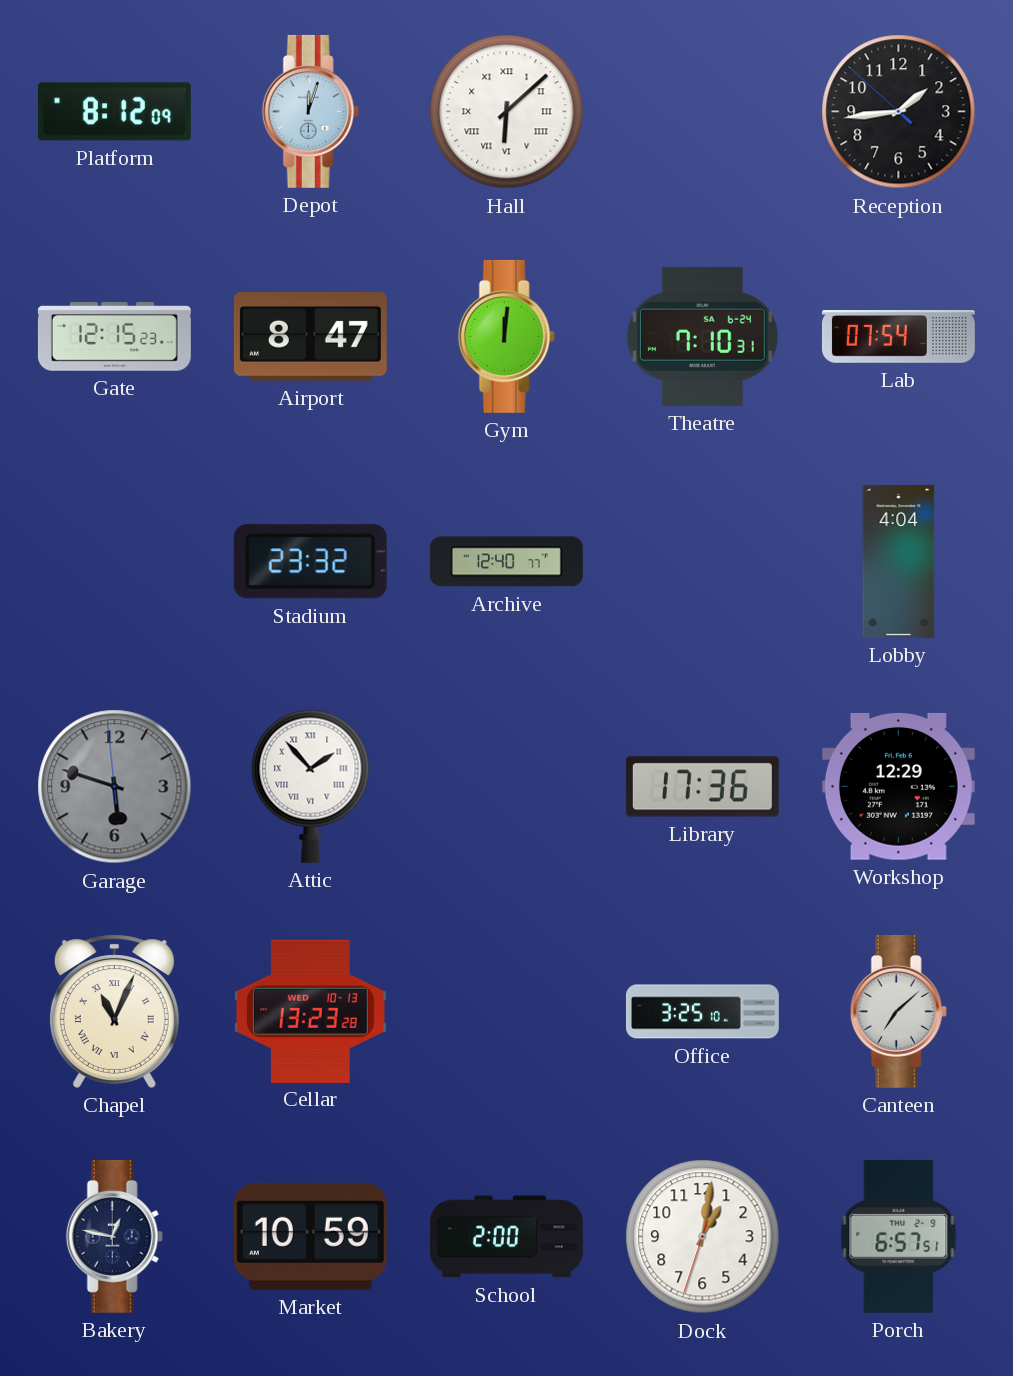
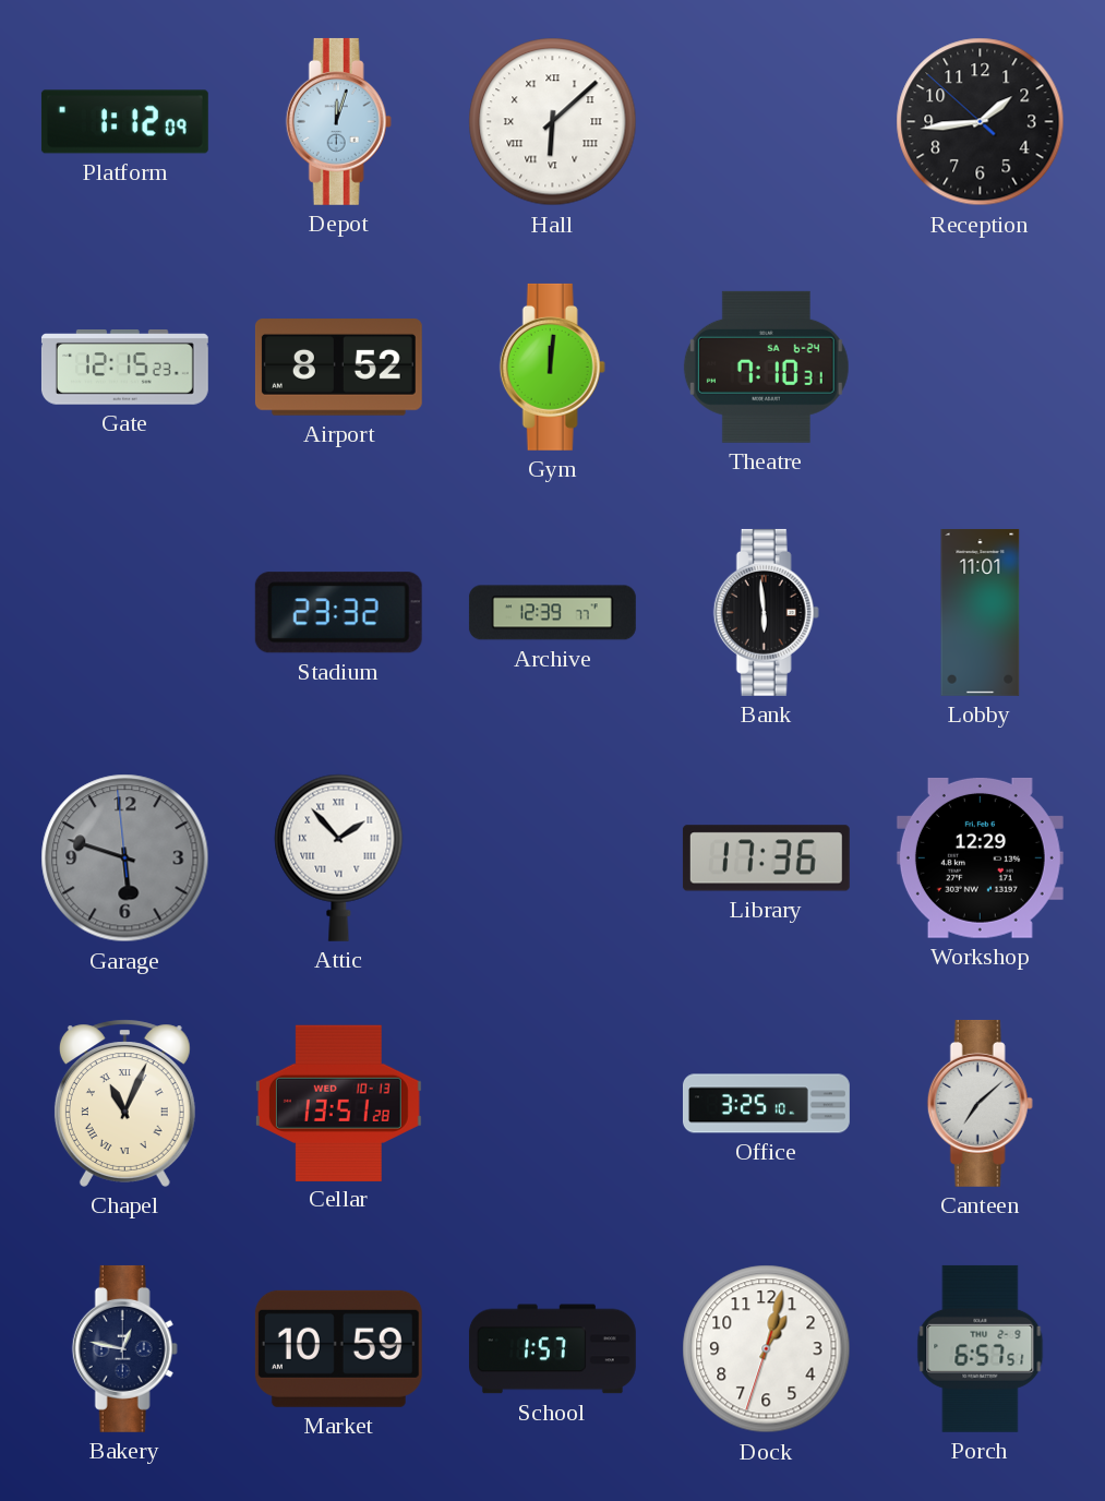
Platform: 8:12 -> 1:12
Airport: 8:47 -> 8:52
Lab: 07:54 -> none
Archive: 12:40 -> 12:39
Bank: none -> 5:59
Lobby: 4:04 -> 11:01
Cellar: 13:23 -> 13:51
School: 2:00 -> 1:57
Dock: 1:01 -> 1:02
